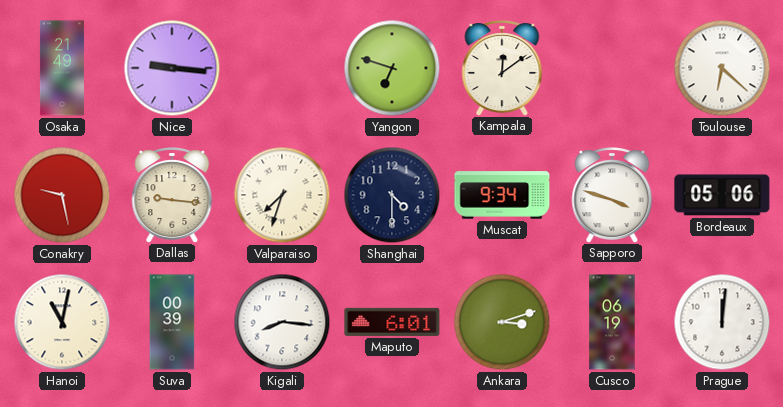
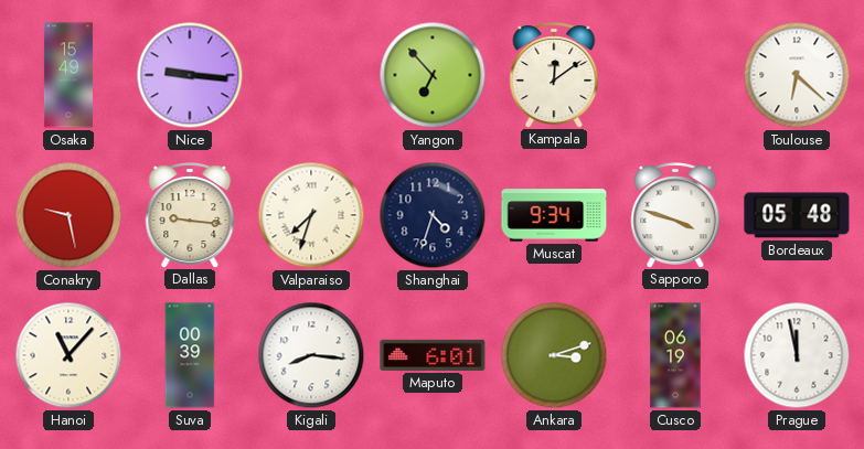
Osaka: 21:49 -> 15:49
Yangon: 6:48 -> 6:53
Shanghai: 4:30 -> 4:33
Bordeaux: 05:06 -> 05:48
Hanoi: 11:02 -> 11:07
Prague: 12:01 -> 11:58
